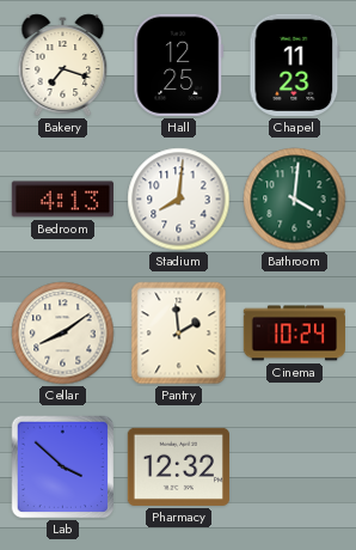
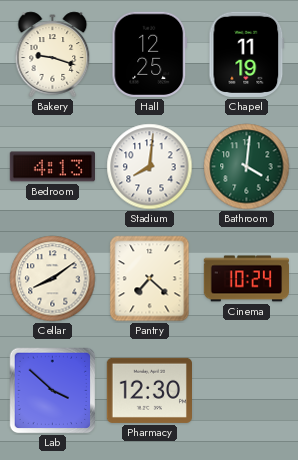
Bakery: 7:18 -> 9:18
Chapel: 11:23 -> 11:19
Pantry: 1:59 -> 7:22
Pharmacy: 12:32 -> 12:30
